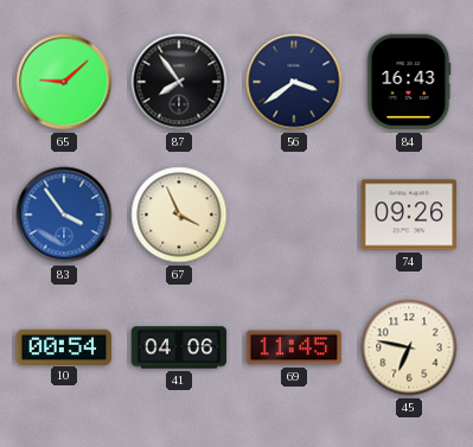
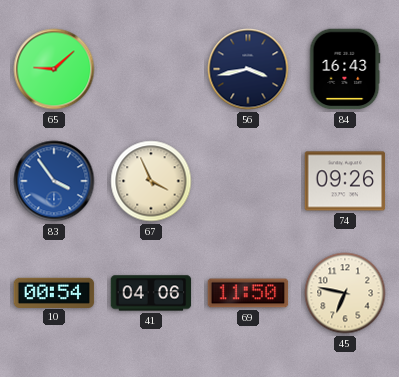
87: 7:54 -> none
56: 3:39 -> 3:43
69: 11:45 -> 11:50
